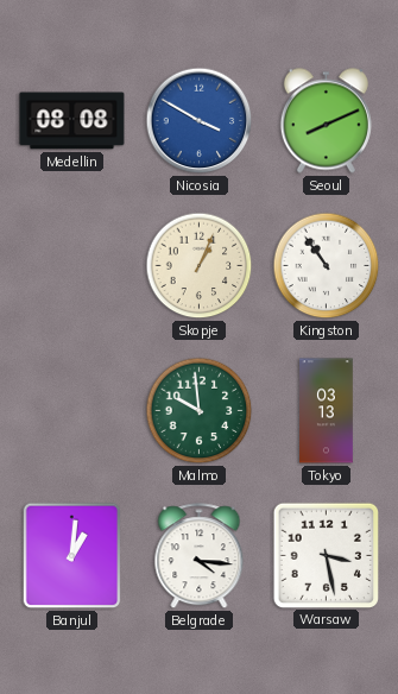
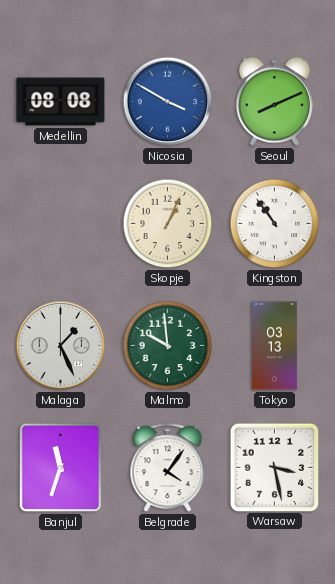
Malaga: none -> 1:26
Banjul: 1:01 -> 11:33
Belgrade: 4:16 -> 4:06
